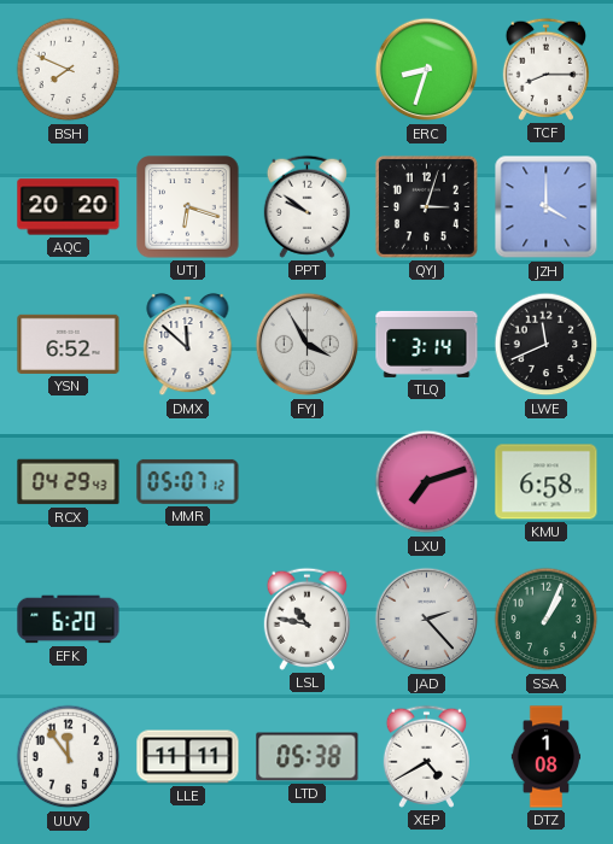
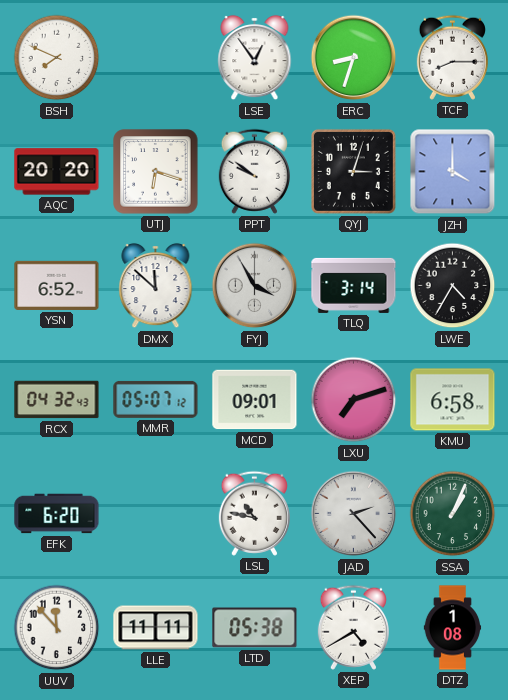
LSE: none -> 12:54
LWE: 11:41 -> 4:35
RCX: 04:29 -> 04:32
MCD: none -> 09:01
UUV: 11:54 -> 11:53
